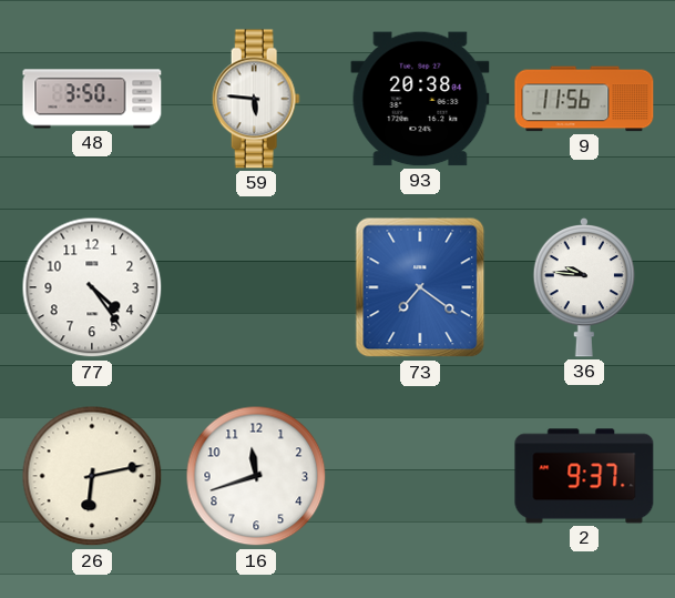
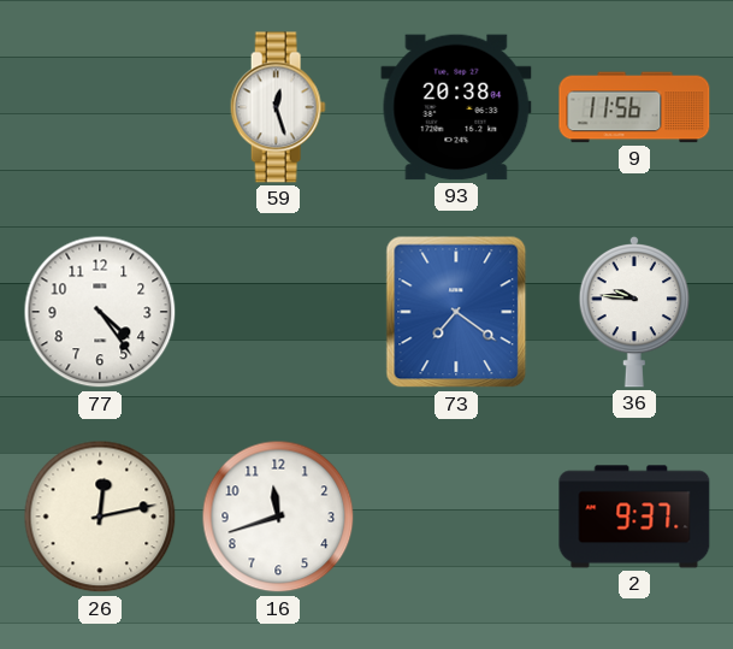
48: 3:50 -> none
59: 5:46 -> 12:27
26: 6:13 -> 12:13
